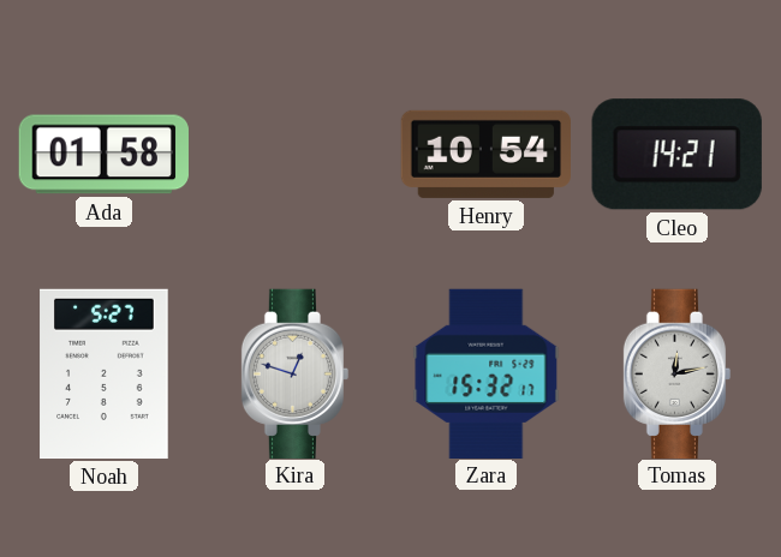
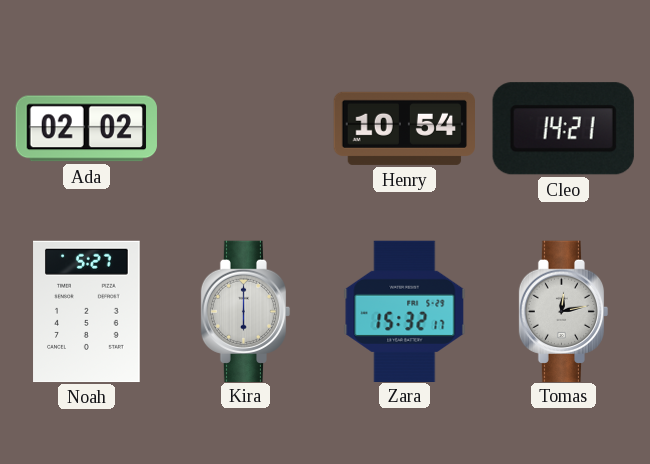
Ada: 01:58 -> 02:02
Kira: 12:48 -> 6:00
